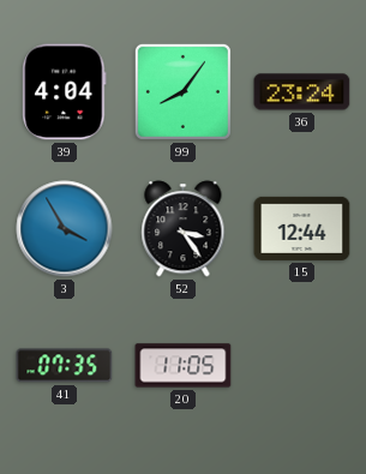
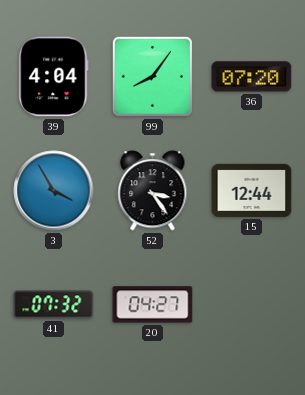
36: 23:24 -> 07:20
41: 07:35 -> 07:32
20: 11:05 -> 04:27
